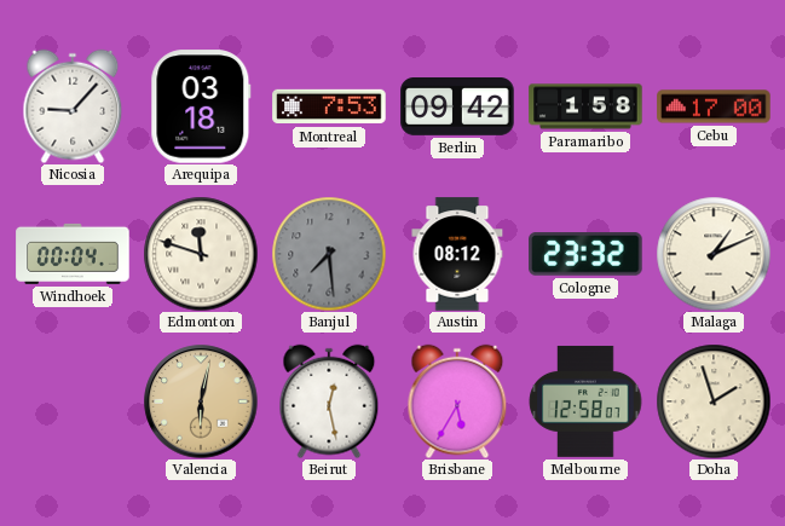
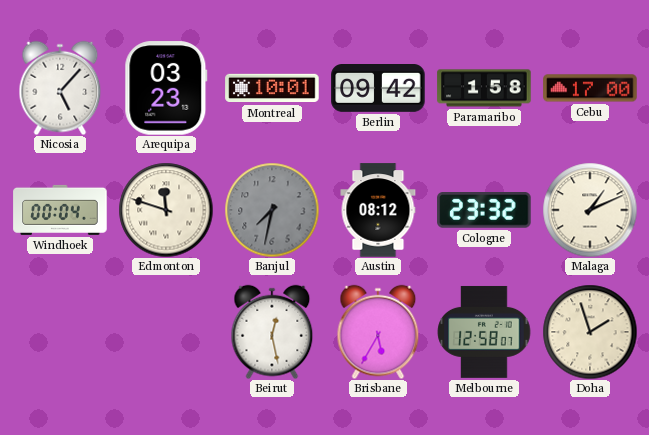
Nicosia: 9:07 -> 5:07
Arequipa: 03:18 -> 03:23
Montreal: 7:53 -> 10:01
Banjul: 7:29 -> 7:32
Valencia: 6:02 -> none
